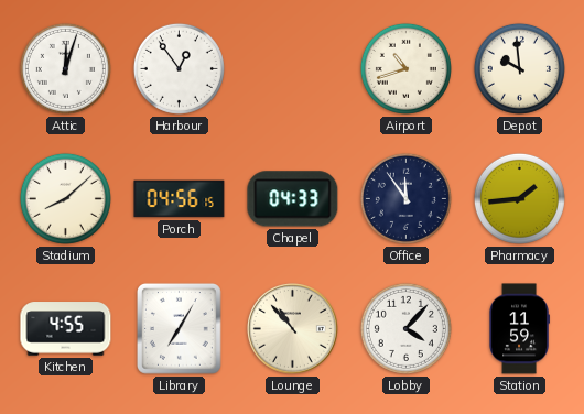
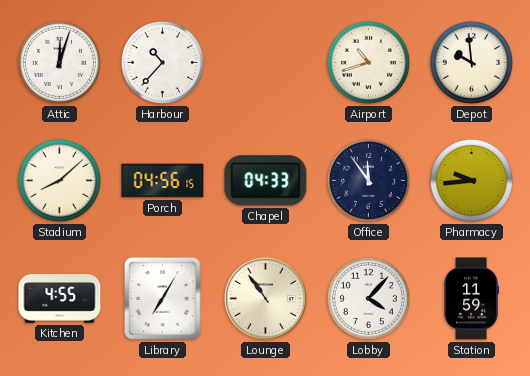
Harbour: 12:54 -> 10:37
Pharmacy: 1:44 -> 9:44
Lounge: 10:53 -> 10:54
